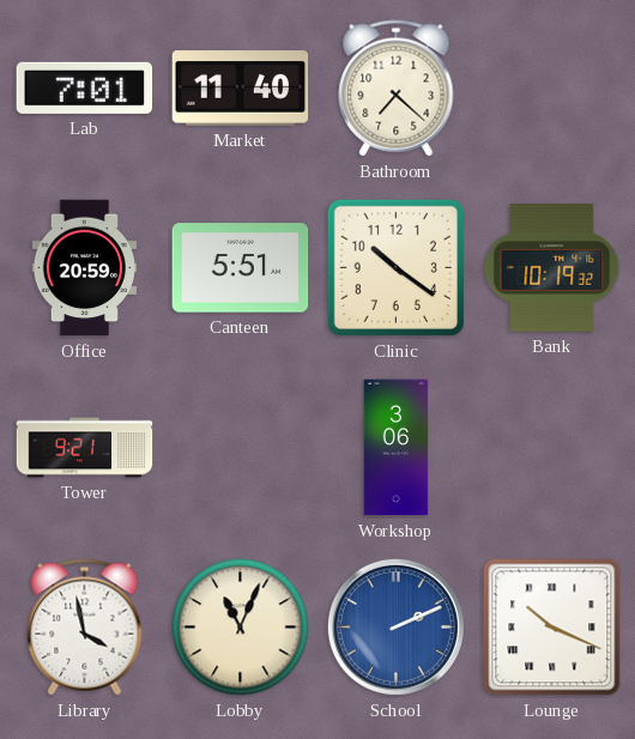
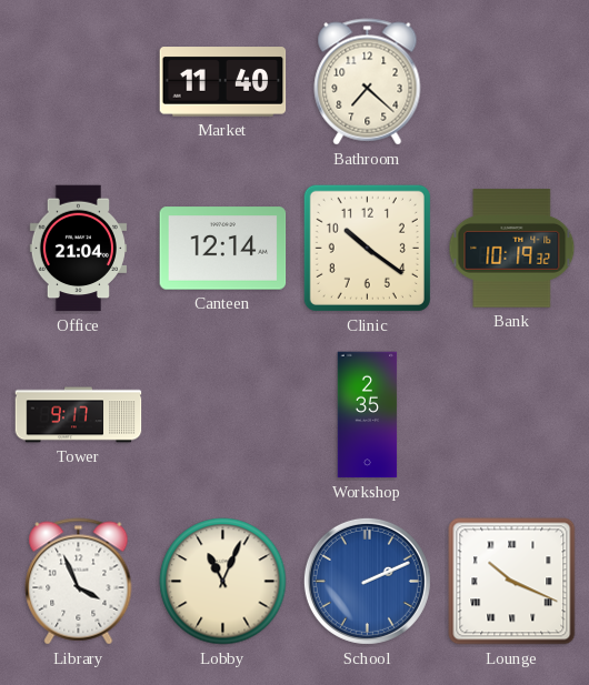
Lab: 7:01 -> none
Office: 20:59 -> 21:04
Canteen: 5:51 -> 12:14
Tower: 9:21 -> 9:17
Workshop: 3:06 -> 2:35
Library: 3:58 -> 3:56
